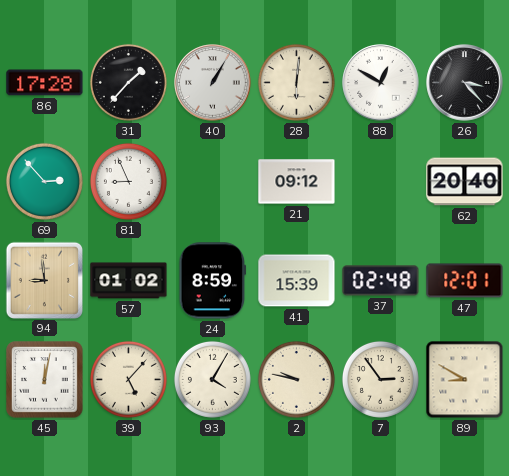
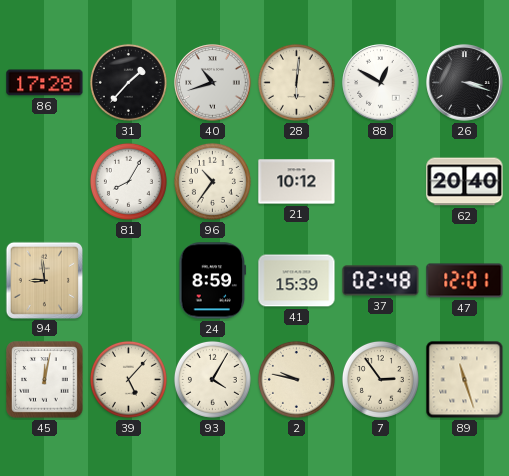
40: 1:05 -> 10:42
26: 3:23 -> 3:18
69: 2:53 -> none
81: 8:56 -> 8:05
96: none -> 10:36
21: 09:12 -> 10:12
57: 01:02 -> none
89: 8:50 -> 11:27
